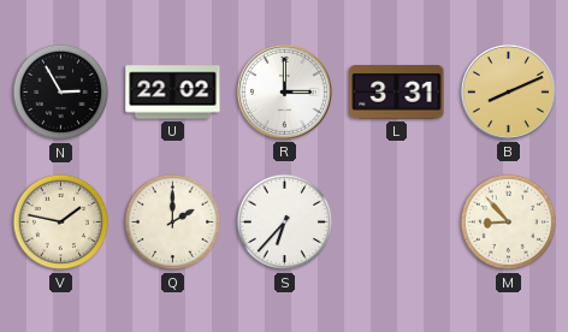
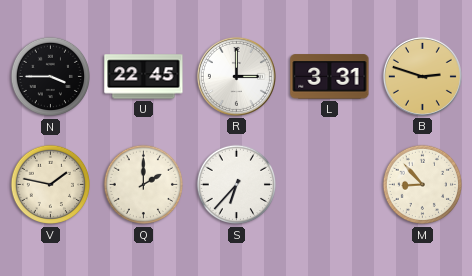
N: 2:55 -> 3:45
U: 22:02 -> 22:45
B: 8:11 -> 2:48
